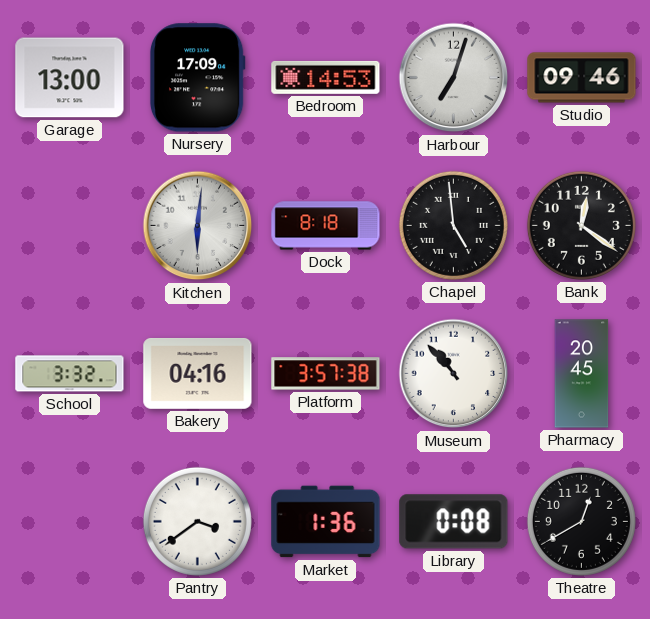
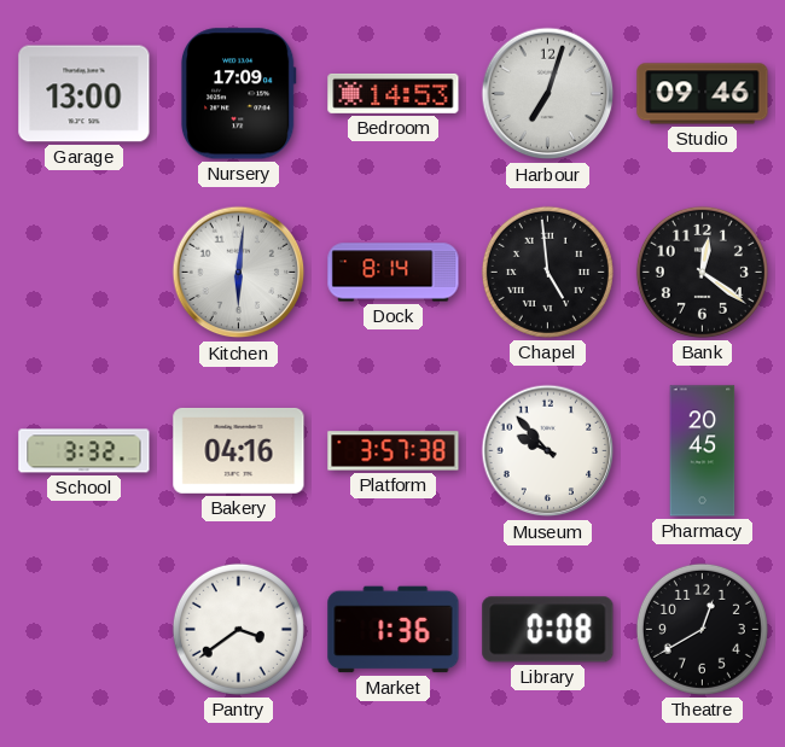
Dock: 8:18 -> 8:14
Museum: 10:53 -> 9:53
